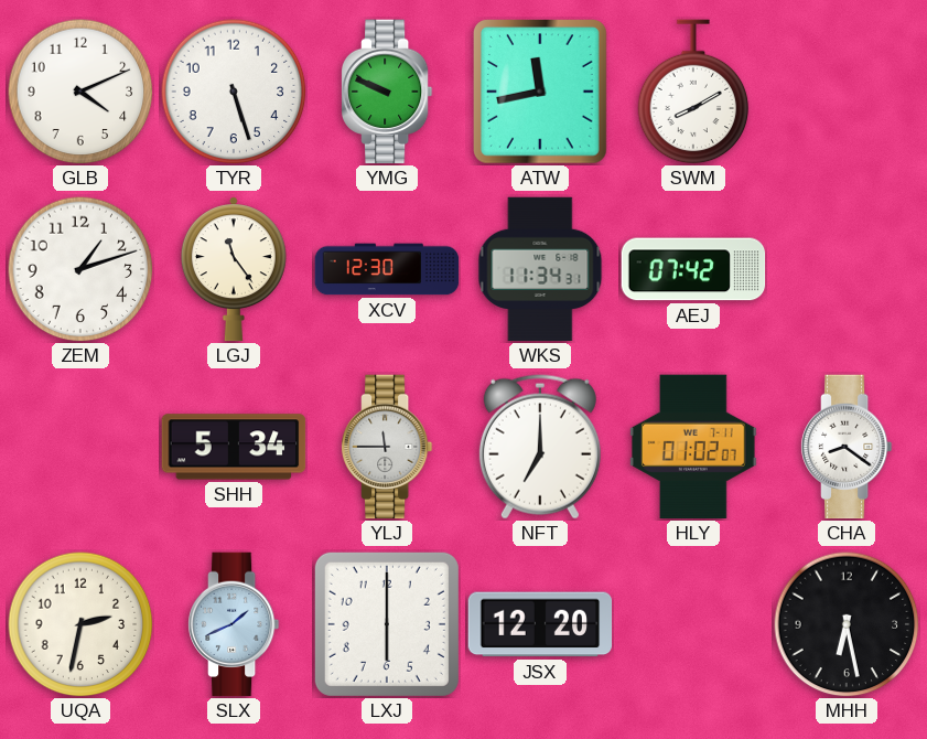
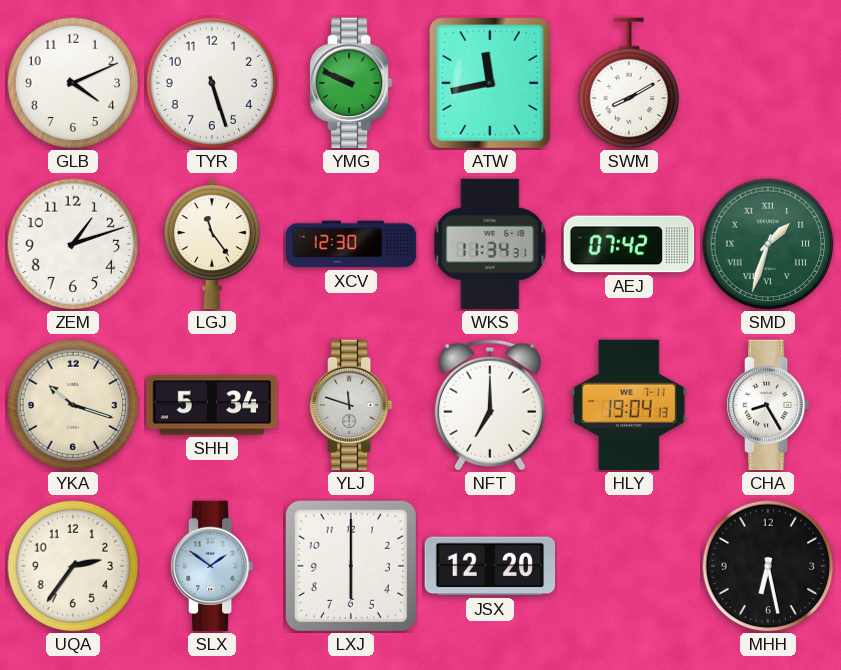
SMD: none -> 1:33
YKA: none -> 10:18
YLJ: 11:45 -> 11:48
HLY: 01:02 -> 19:04
CHA: 8:21 -> 8:25
UQA: 2:32 -> 2:36
SLX: 1:41 -> 1:51
